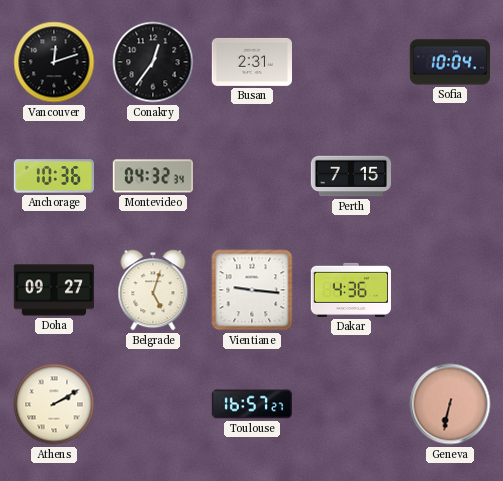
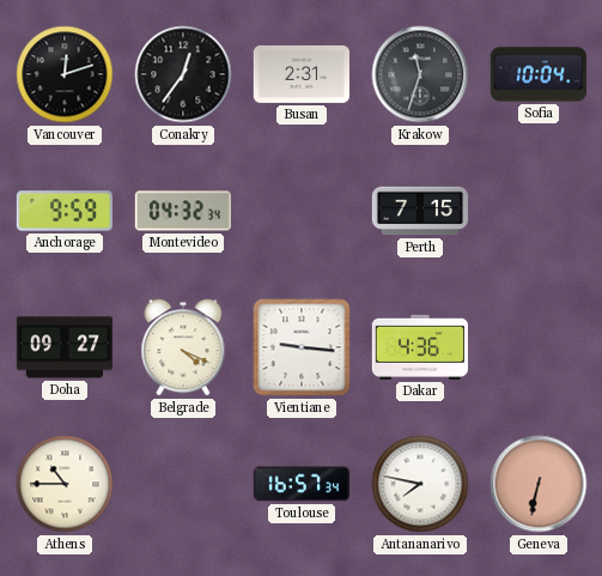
Krakow: none -> 11:33
Anchorage: 10:36 -> 9:59
Belgrade: 5:03 -> 4:19
Athens: 2:10 -> 10:45
Toulouse: 16:57:27 -> 16:57:34
Antananarivo: none -> 7:47
